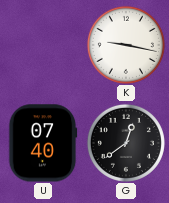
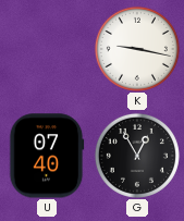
G: 12:39 -> 12:55
